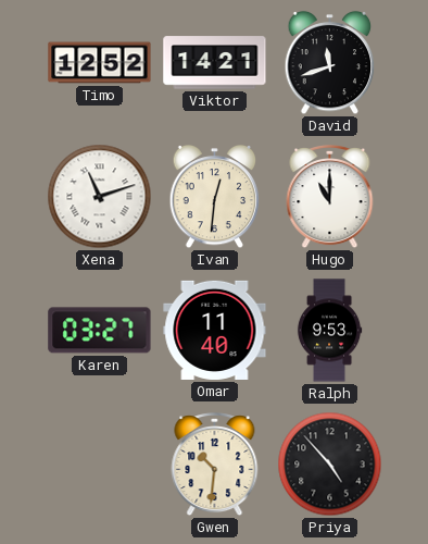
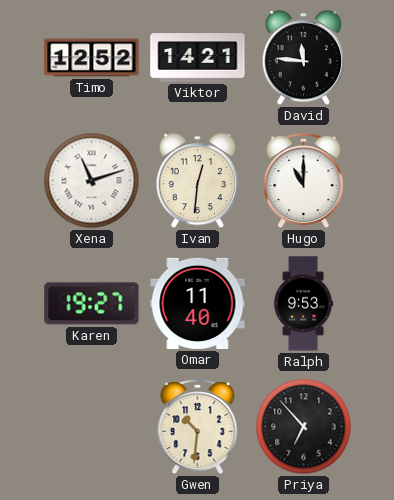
David: 11:42 -> 11:46
Karen: 03:27 -> 19:27
Priya: 4:53 -> 6:53
